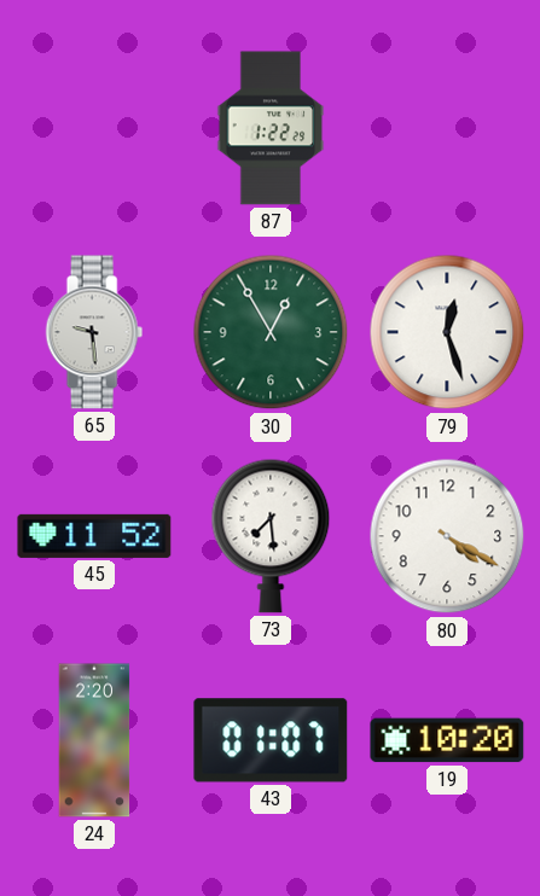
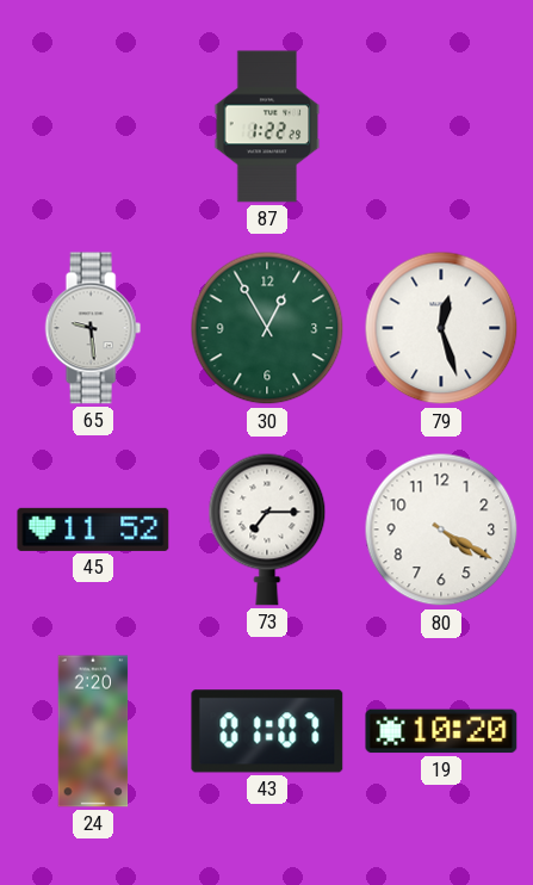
73: 7:29 -> 7:15
